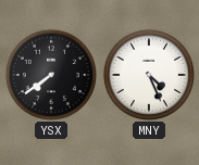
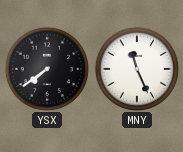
MNY: 4:26 -> 11:26
